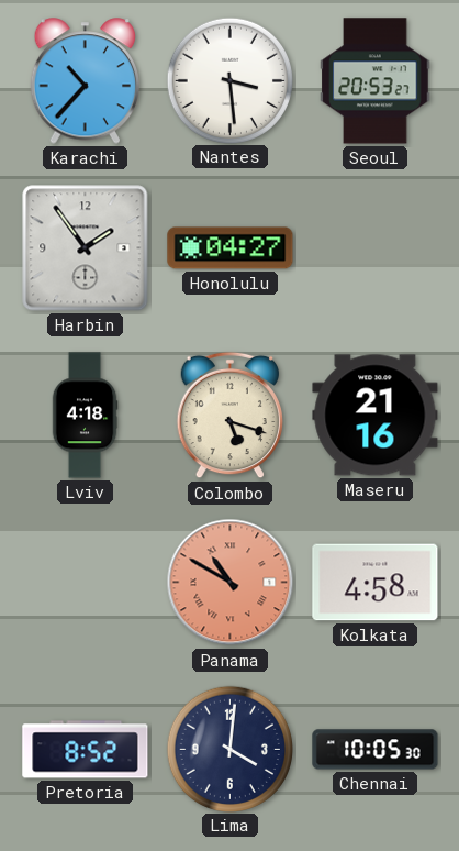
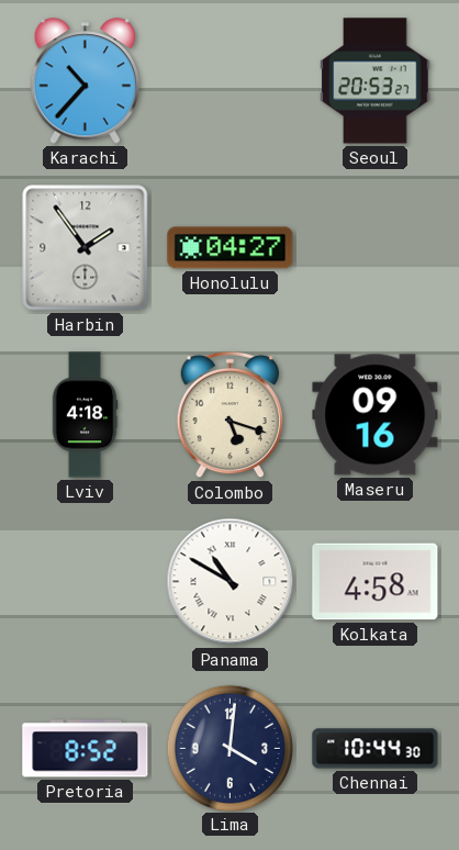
Nantes: 3:29 -> none
Maseru: 21:16 -> 09:16
Panama dial: salmon -> white
Chennai: 10:05 -> 10:44
